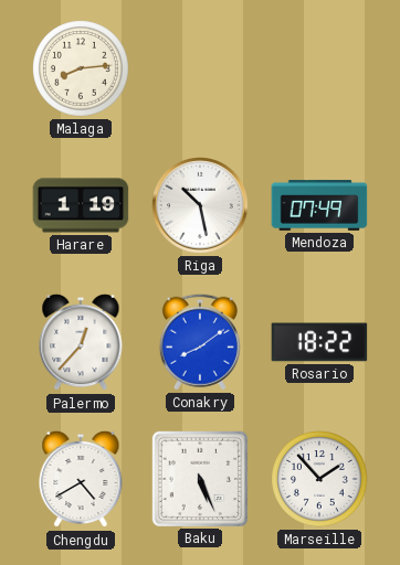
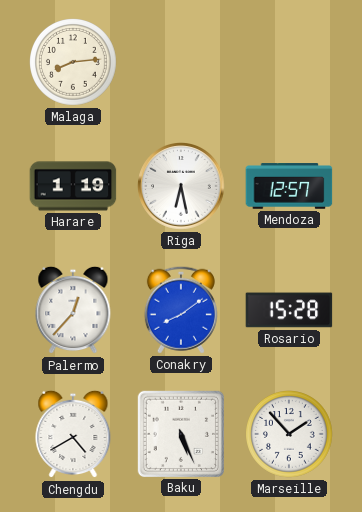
Riga: 10:28 -> 6:28
Mendoza: 07:49 -> 12:57
Rosario: 18:22 -> 15:28
